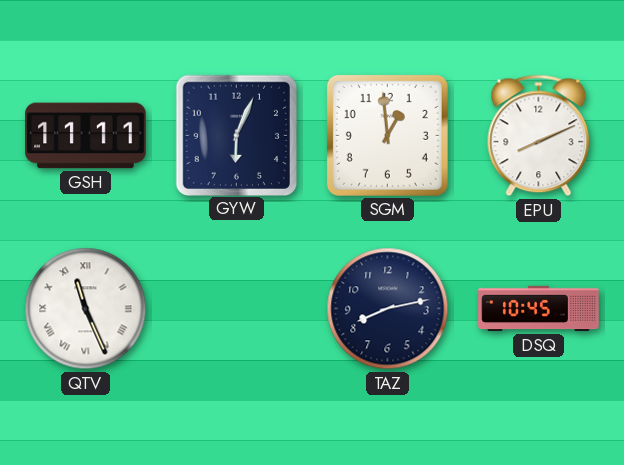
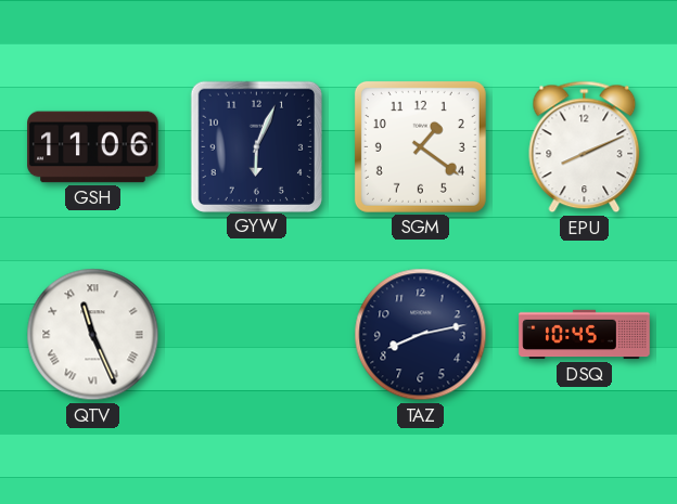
GSH: 11:11 -> 11:06
SGM: 12:59 -> 1:21
